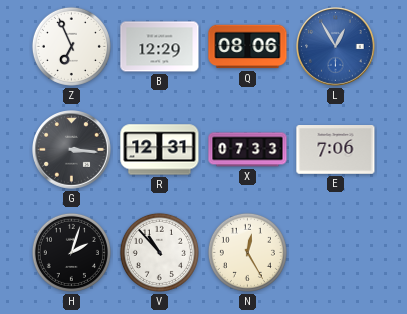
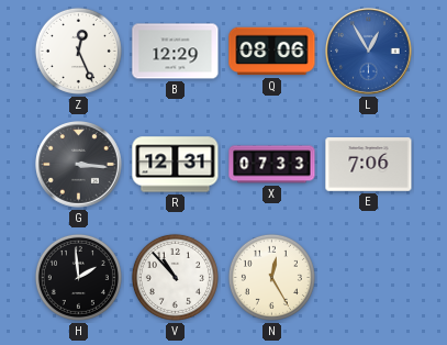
Z: 6:56 -> 12:26
H: 2:03 -> 1:59
